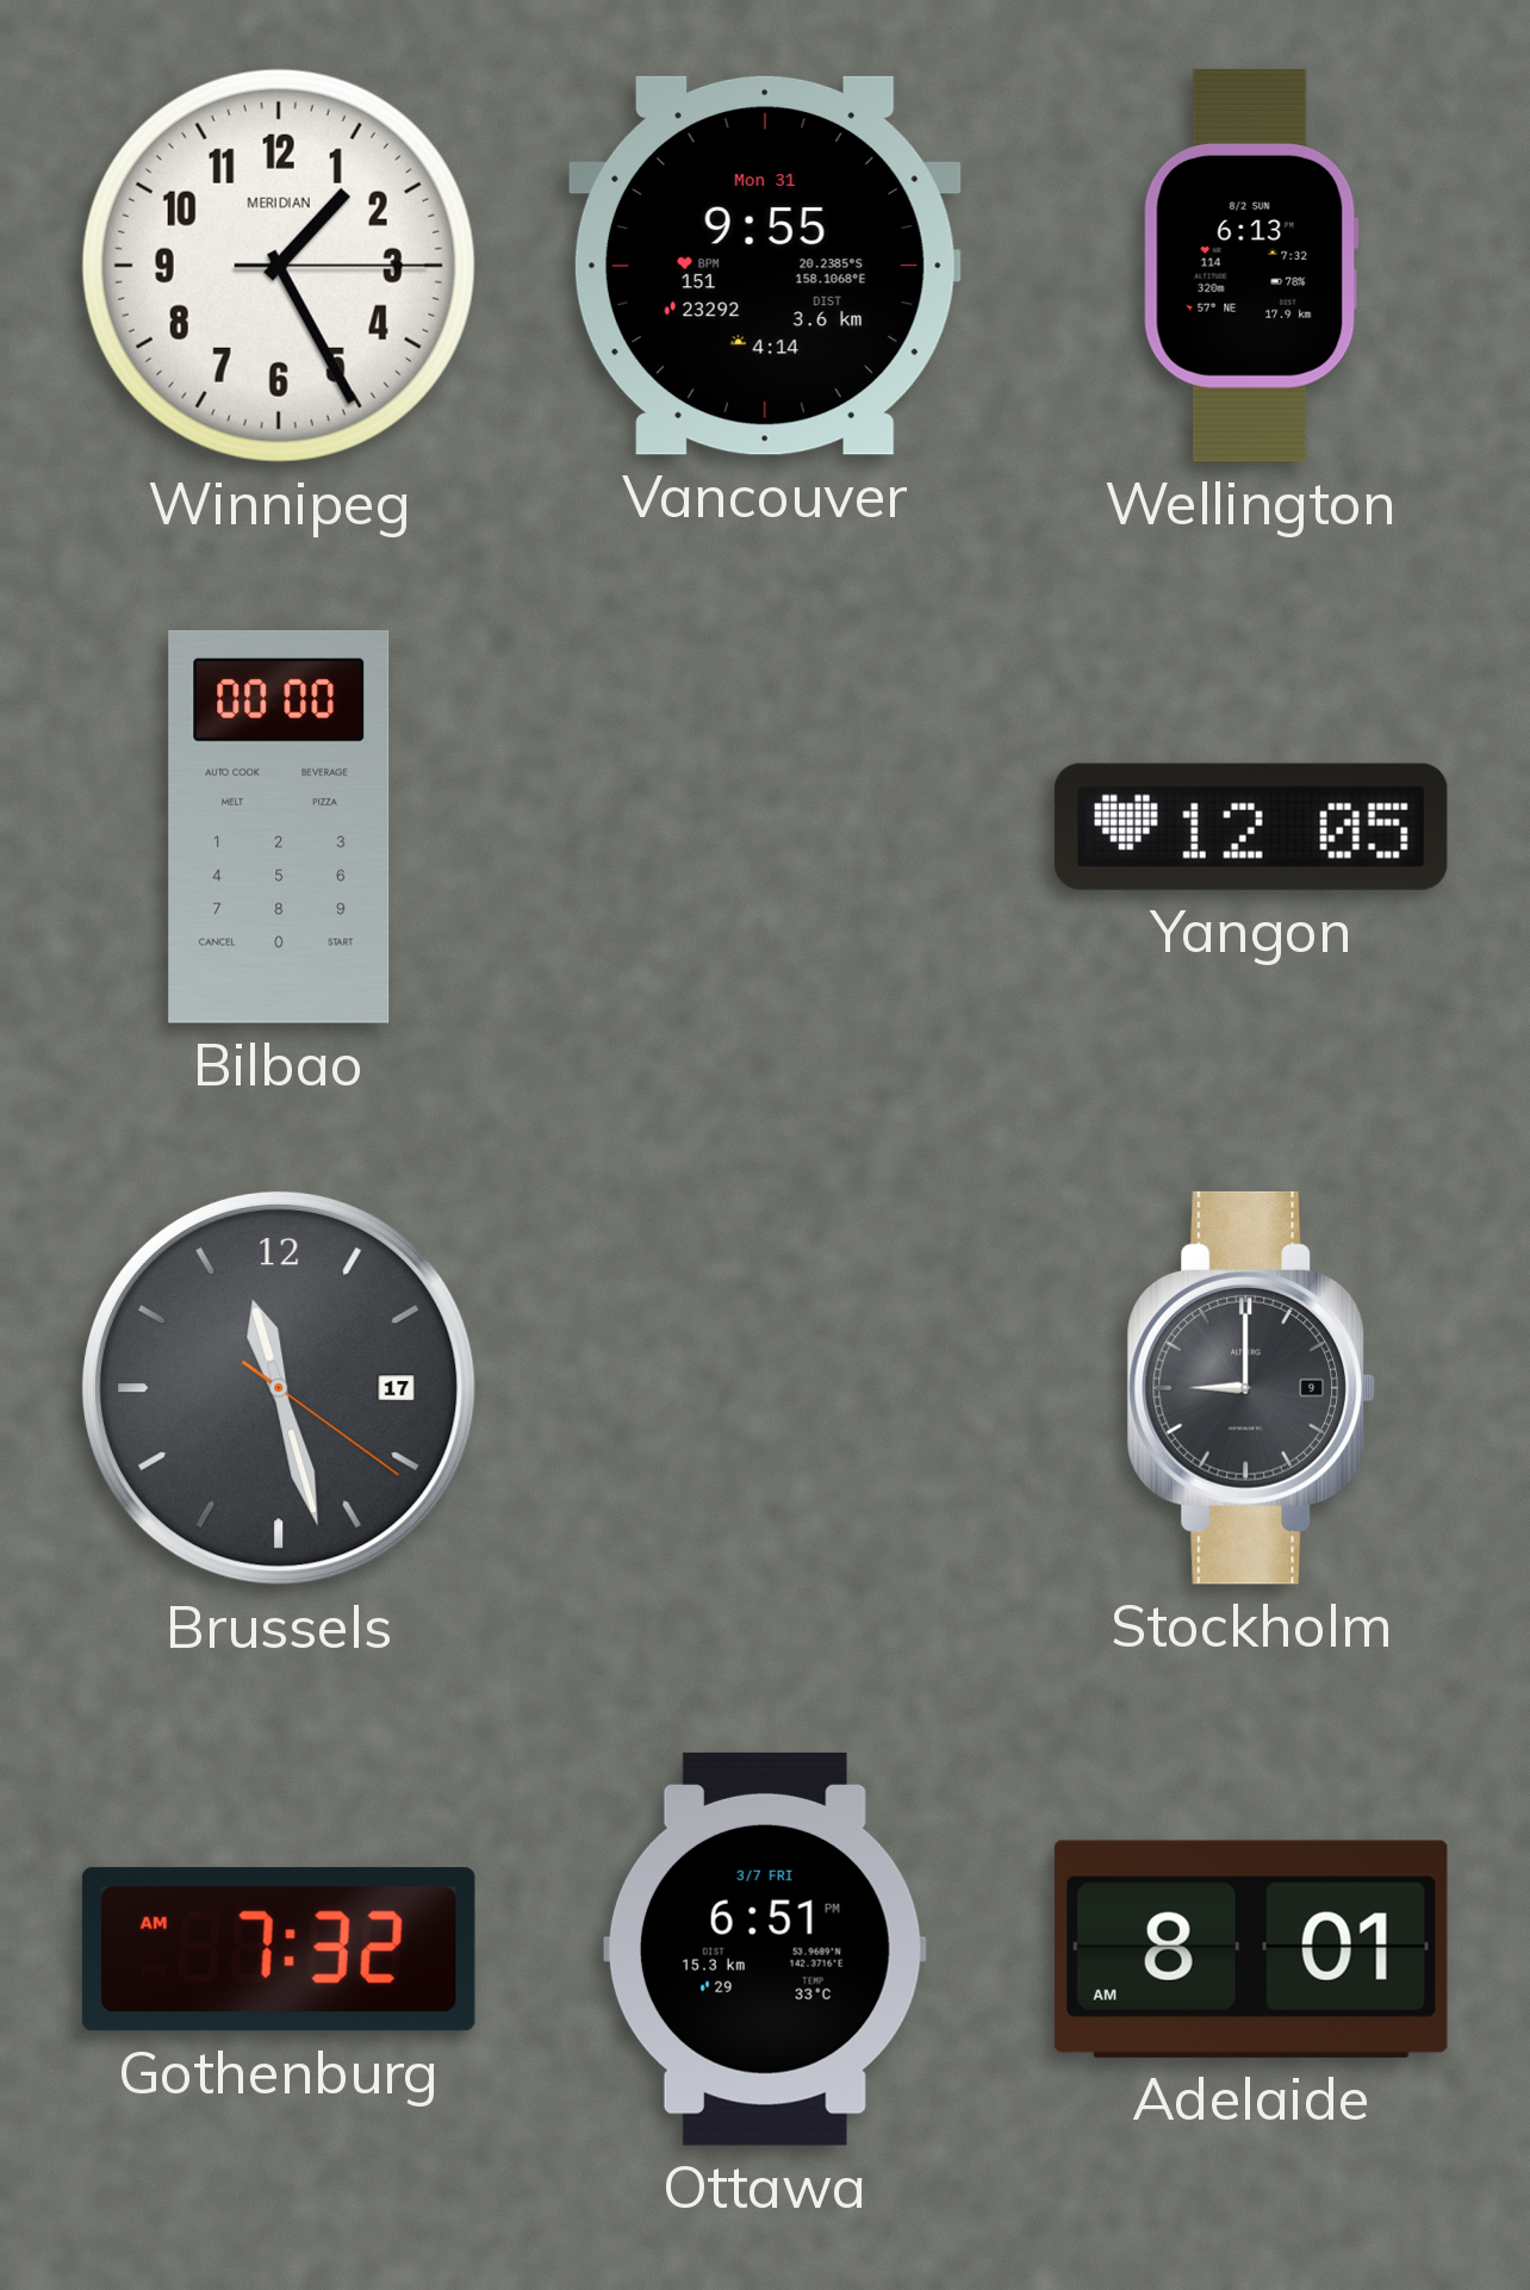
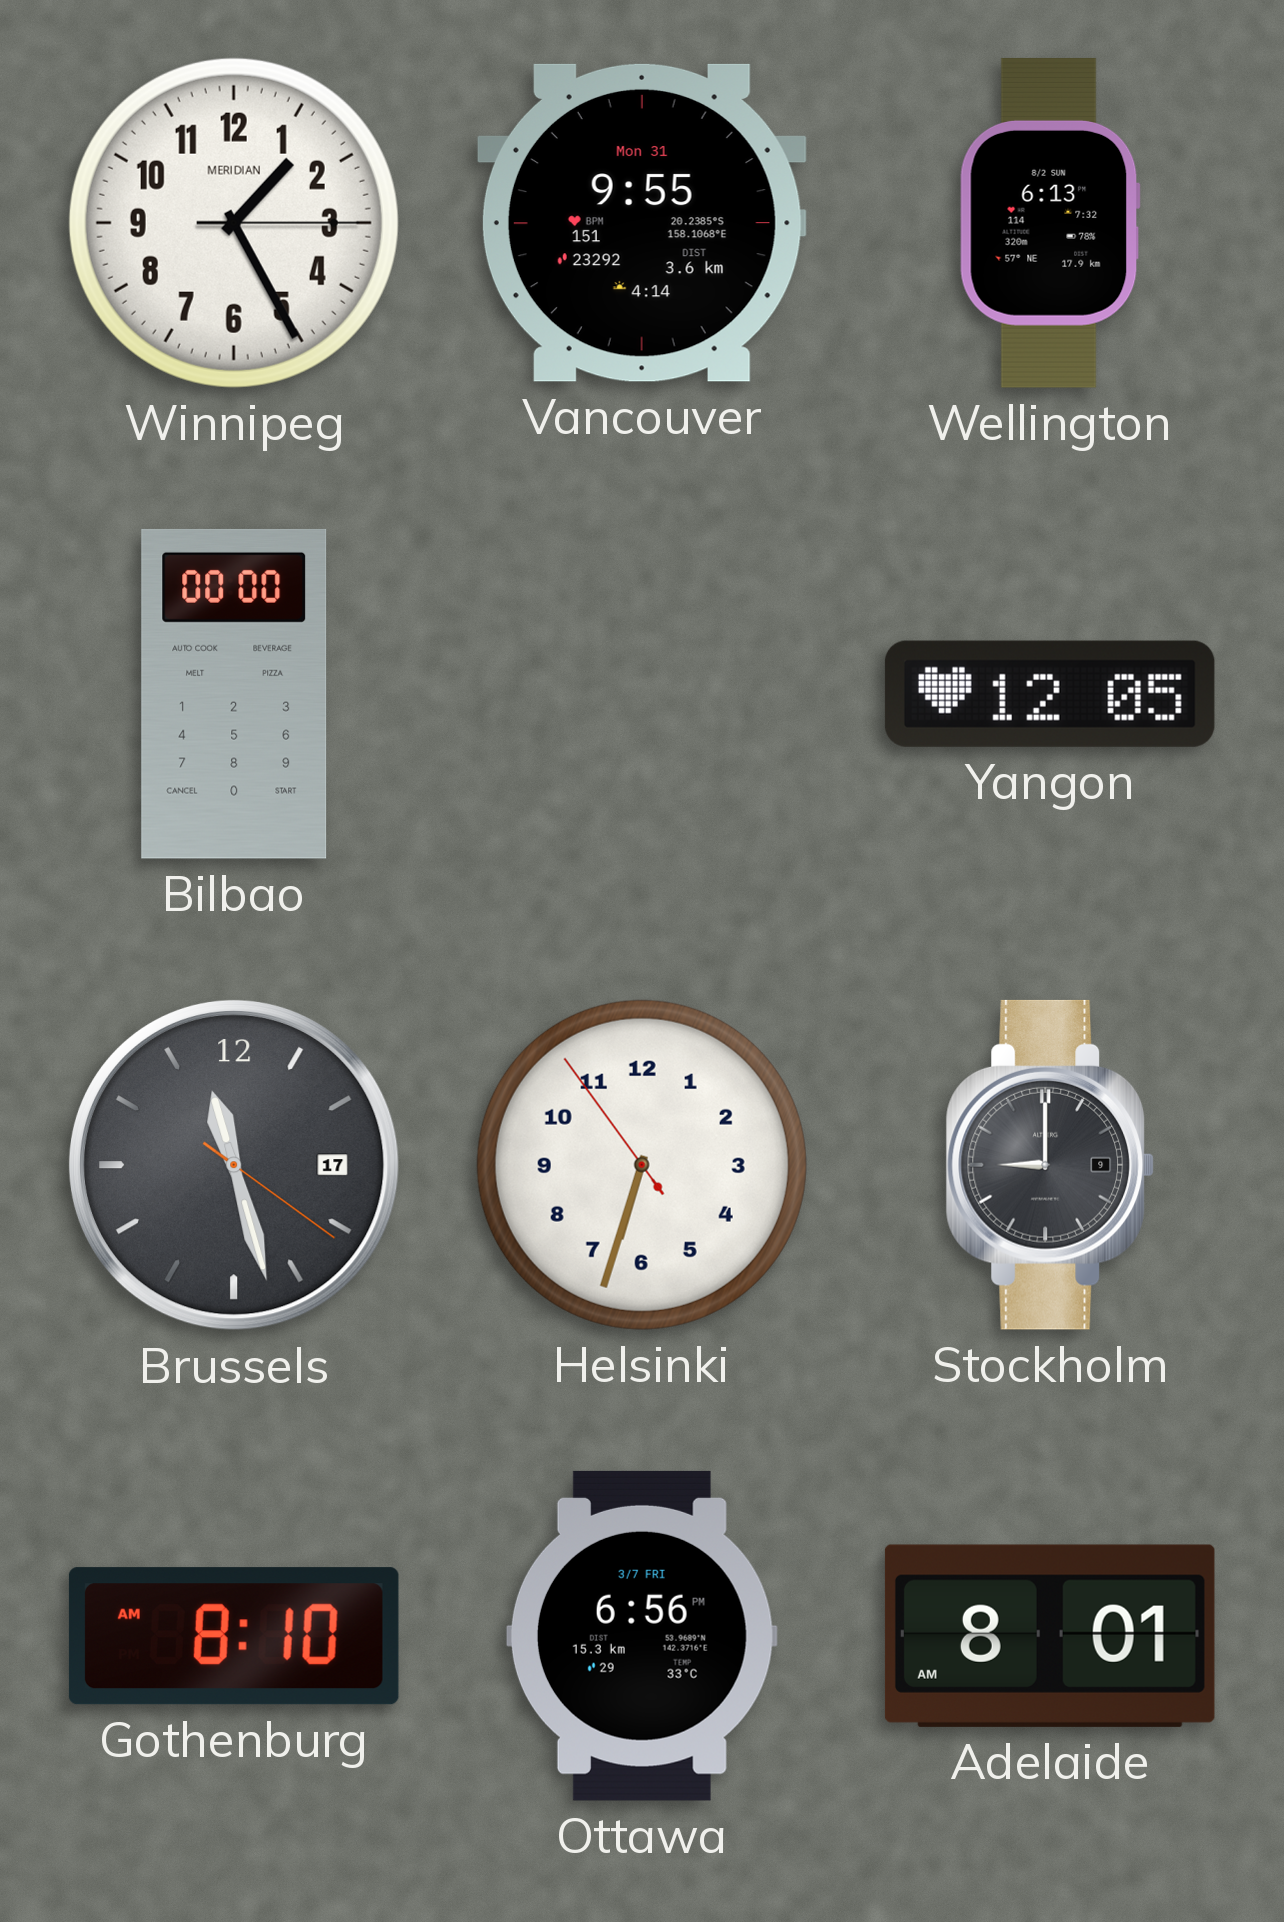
Helsinki: none -> 6:32
Gothenburg: 7:32 -> 8:10
Ottawa: 6:51 -> 6:56
